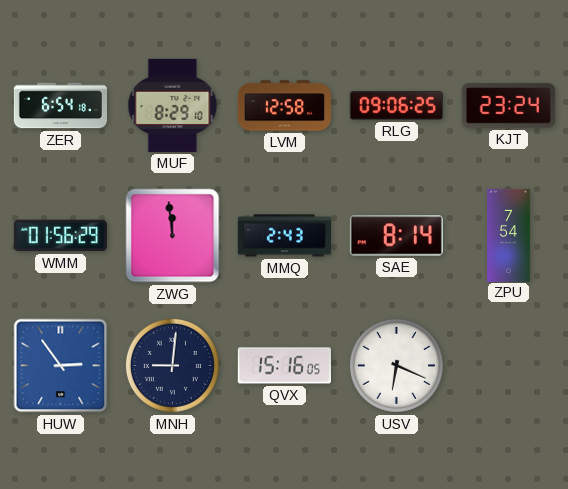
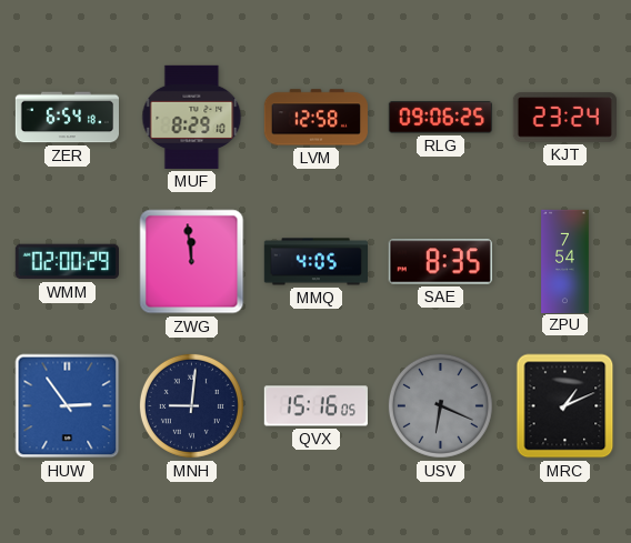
WMM: 01:56 -> 02:00
MMQ: 2:43 -> 4:05
SAE: 8:14 -> 8:35
USV dial: white -> grey
MRC: none -> 1:11
